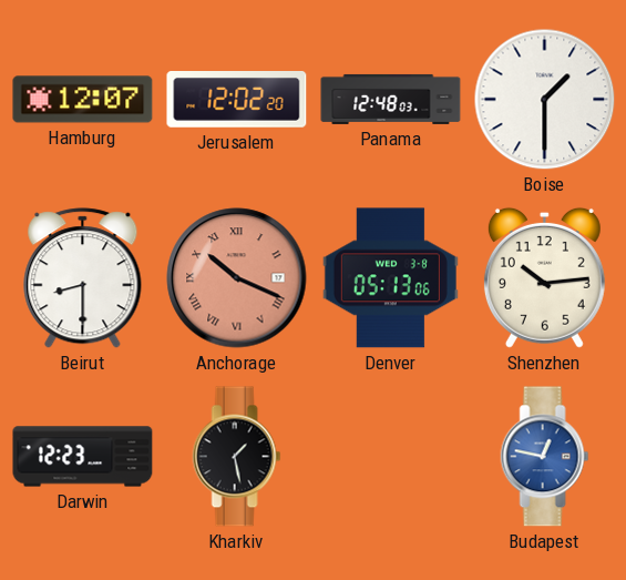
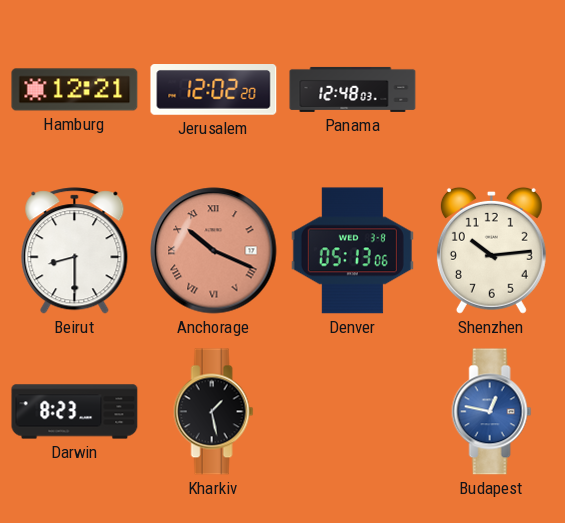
Hamburg: 12:07 -> 12:21
Boise: 1:30 -> none
Darwin: 12:23 -> 8:23
